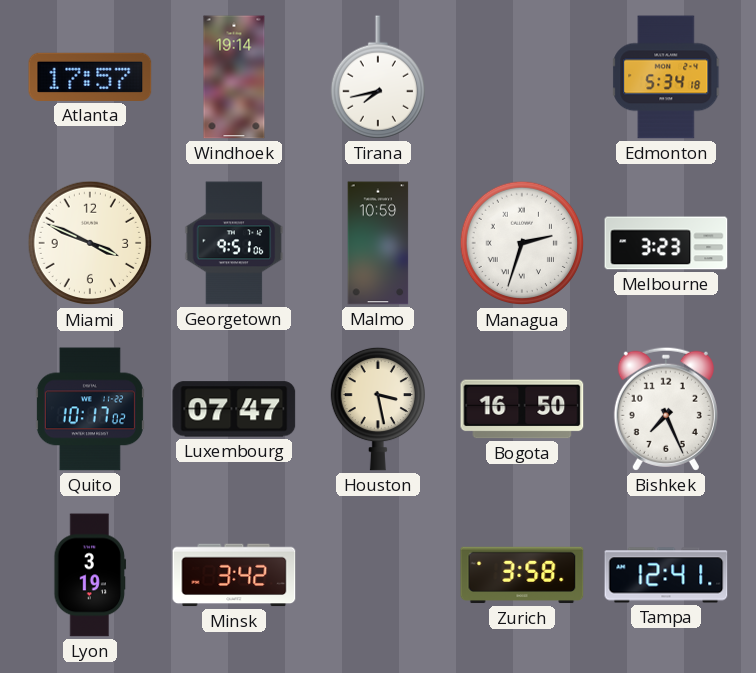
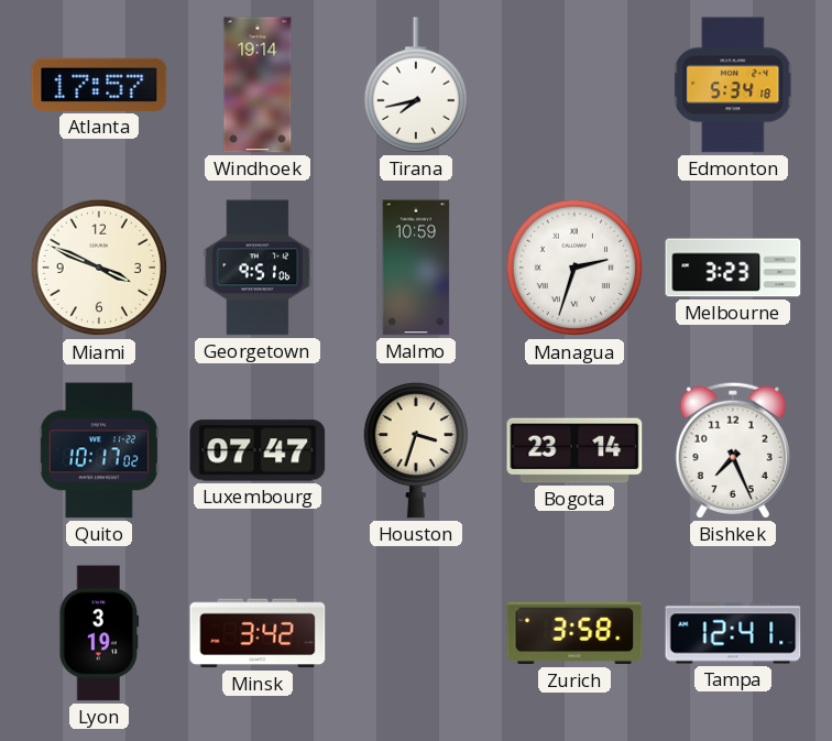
Houston: 3:28 -> 3:33
Bogota: 16:50 -> 23:14
